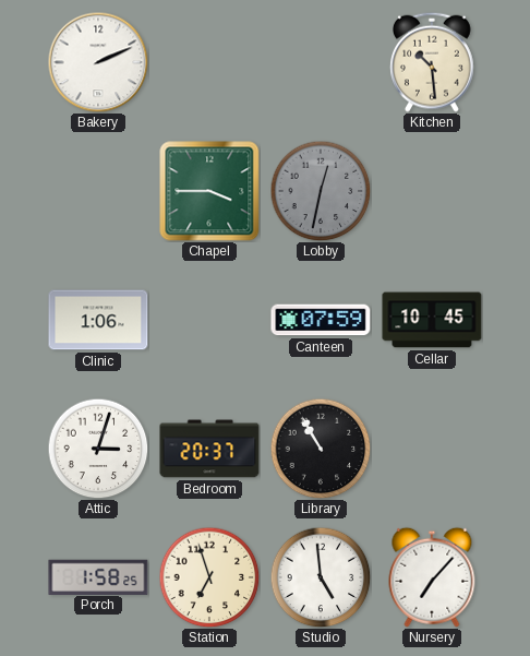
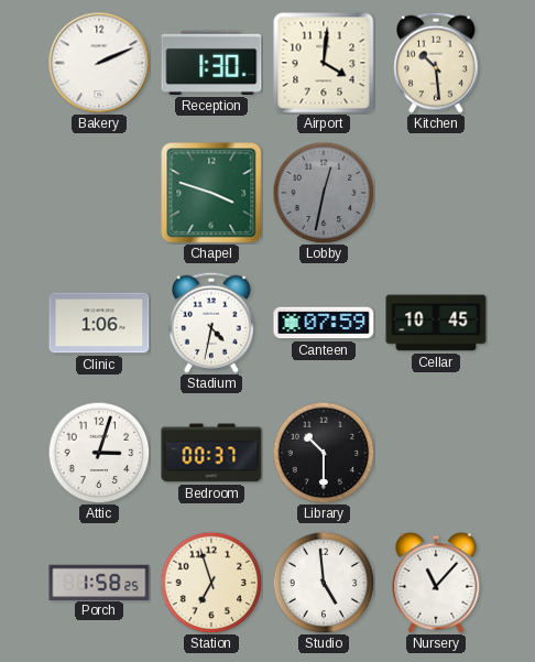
Reception: none -> 1:30
Airport: none -> 4:01
Chapel: 3:45 -> 3:48
Stadium: none -> 4:32
Bedroom: 20:37 -> 00:37
Library: 10:55 -> 10:30
Nursery: 7:07 -> 11:07
